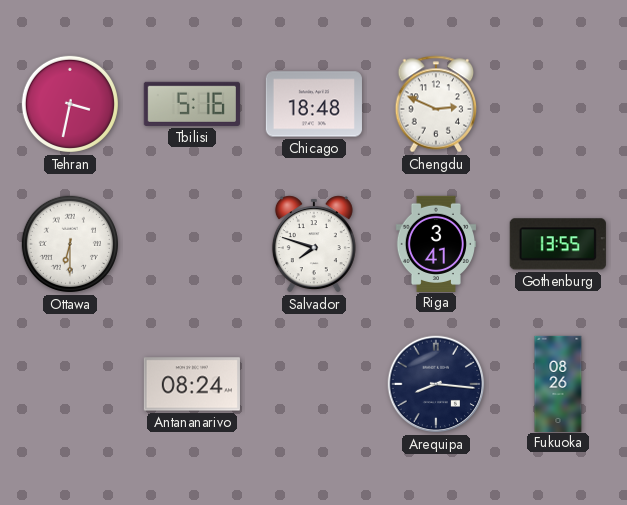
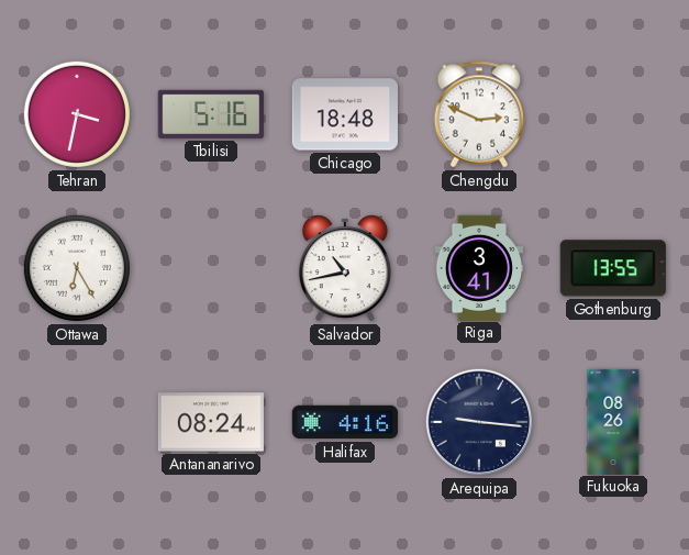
Ottawa: 6:30 -> 6:25
Salvador: 7:48 -> 10:43
Halifax: none -> 4:16
Arequipa: 8:16 -> 9:16
